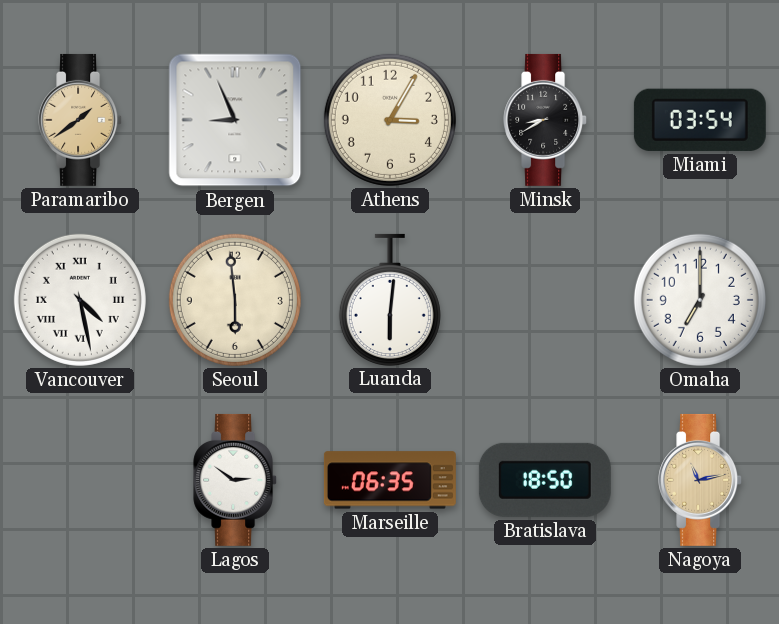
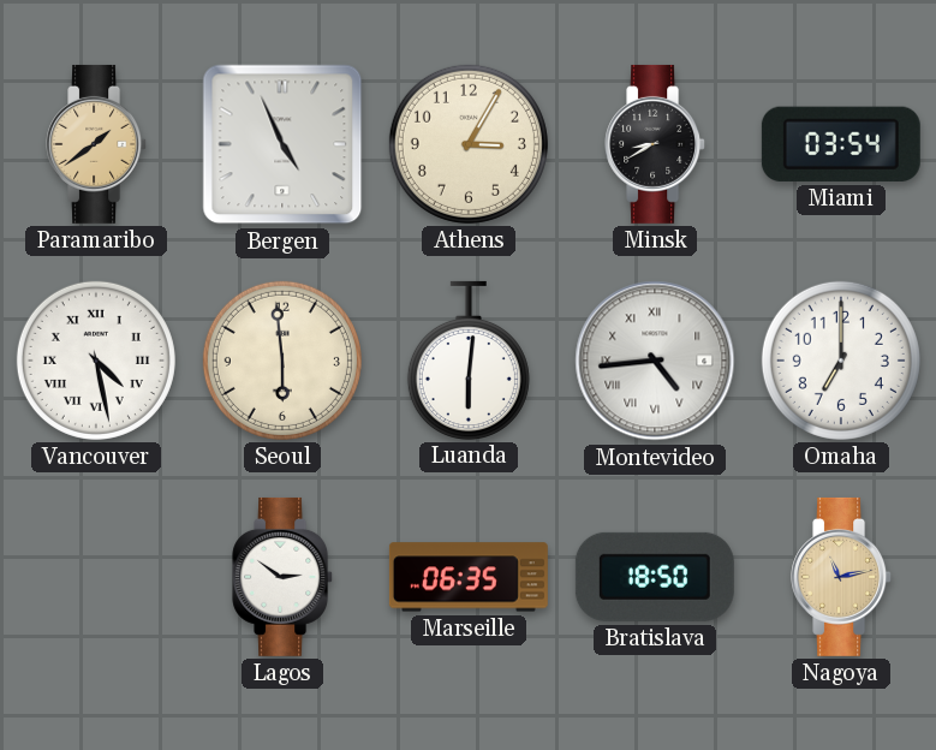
Bergen: 8:56 -> 4:56
Montevideo: none -> 4:44
